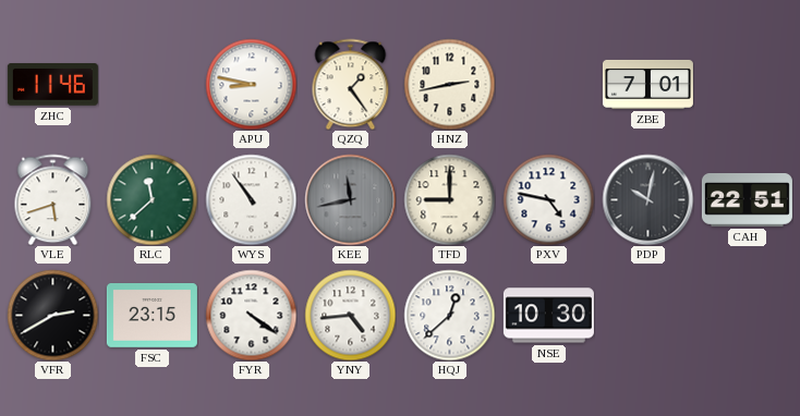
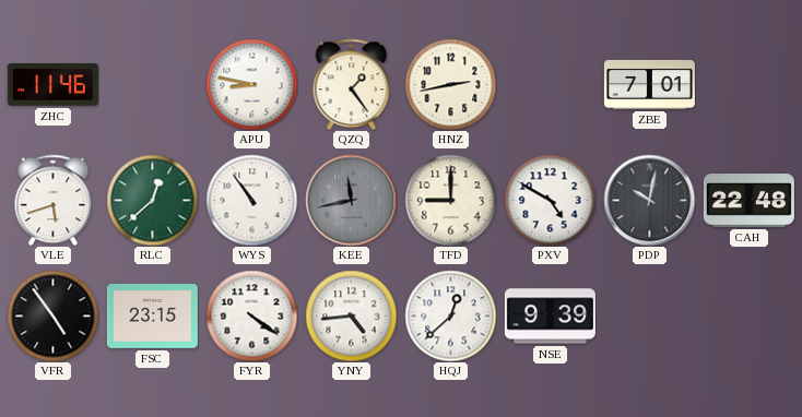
RLC: 11:38 -> 12:38
PXV: 4:47 -> 4:50
CAH: 22:51 -> 22:48
VFR: 2:40 -> 4:54
NSE: 10:30 -> 9:39
